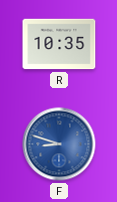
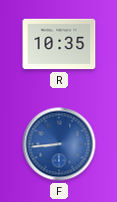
F: 8:48 -> 8:44
